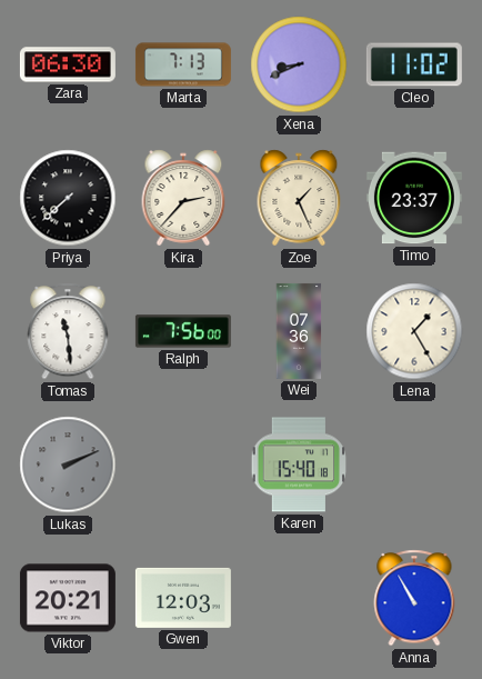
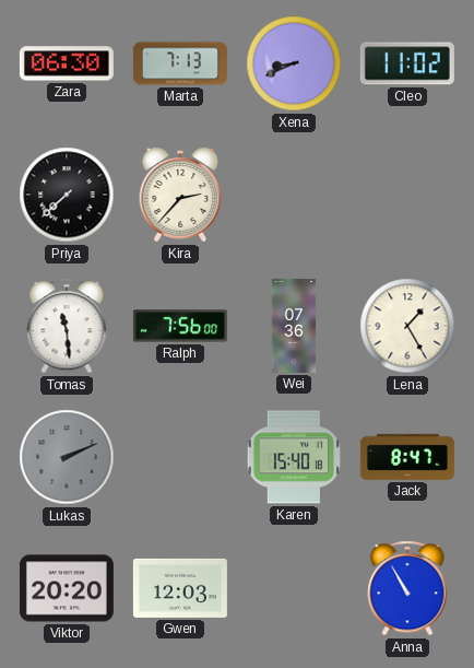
Zoe: 1:26 -> none
Timo: 23:37 -> none
Jack: none -> 8:47
Viktor: 20:21 -> 20:20
